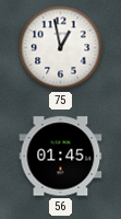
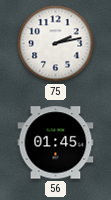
75: 12:58 -> 2:13
